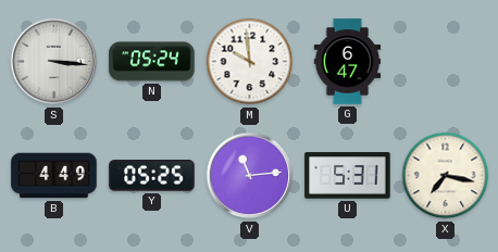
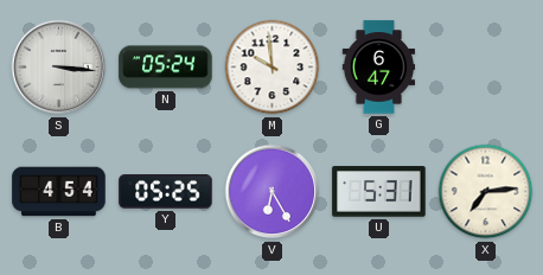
B: 4:49 -> 4:54
V: 11:14 -> 6:25
X: 7:17 -> 7:14
